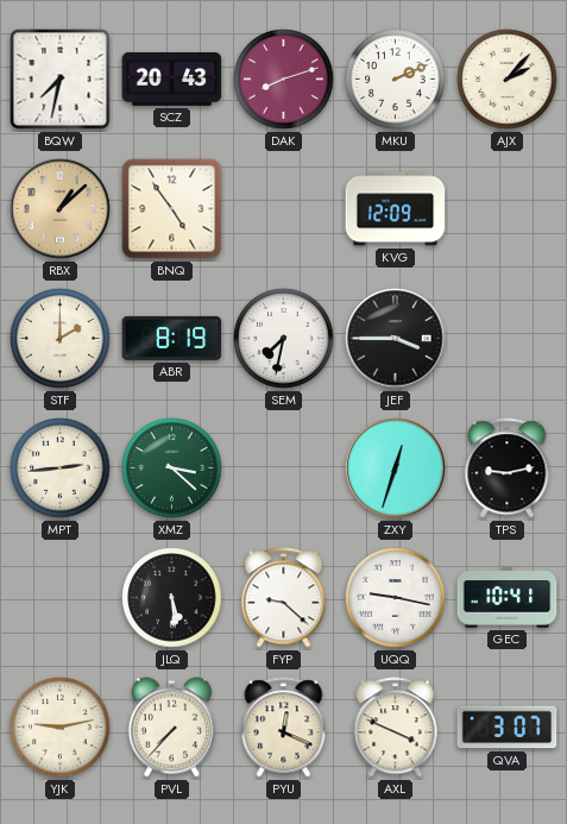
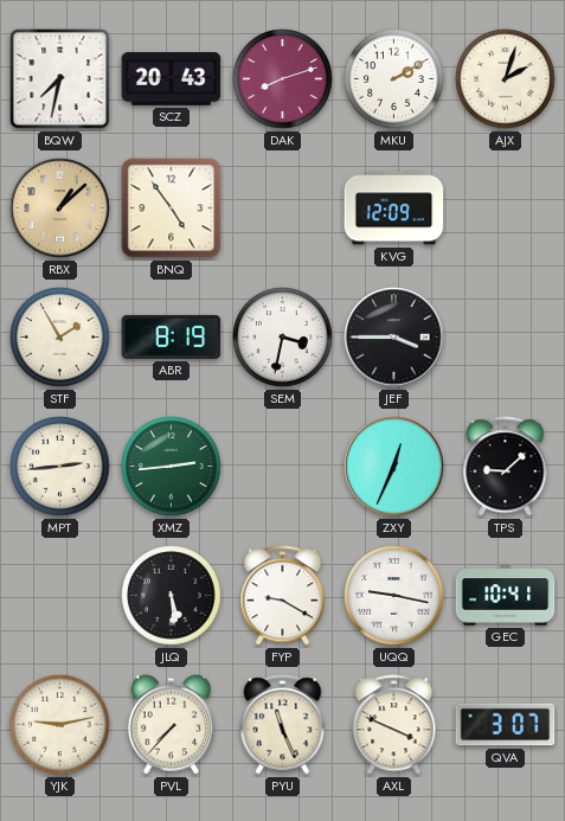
MKU: 2:11 -> 2:10
AJX: 2:07 -> 2:03
STF: 2:00 -> 1:55
SEM: 7:32 -> 3:32
XMZ: 3:22 -> 2:44
ZXY: 12:33 -> 12:34
TPS: 9:13 -> 9:08
FYP: 9:22 -> 9:20
PYU: 12:19 -> 11:26
